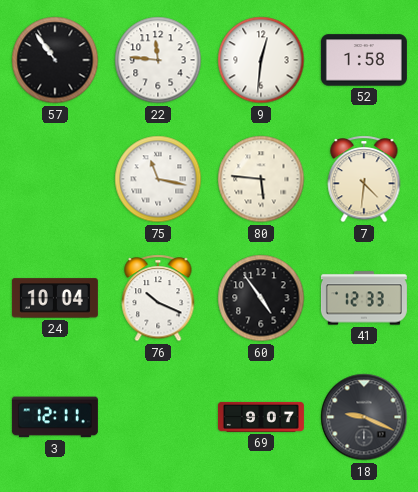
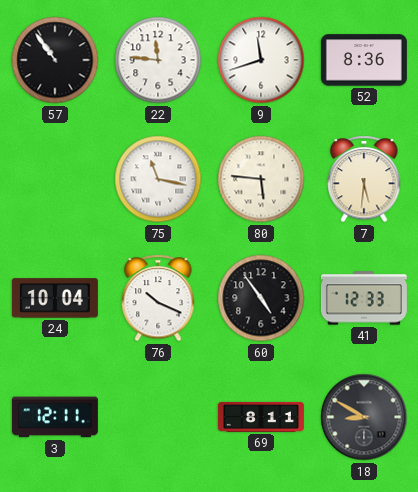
9: 12:31 -> 11:42
52: 1:58 -> 8:36
7: 4:31 -> 5:31
69: 9:07 -> 8:11
18: 9:19 -> 8:50
